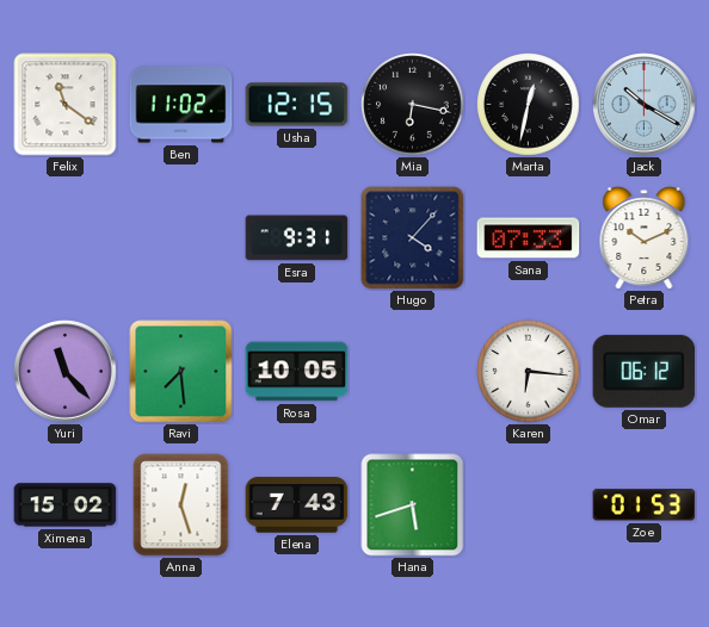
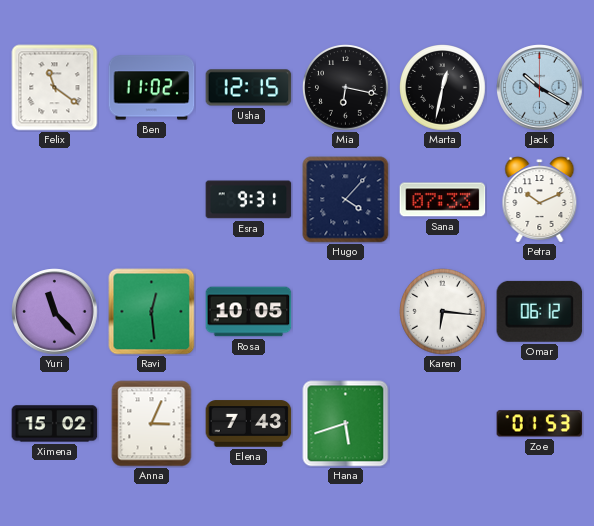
Ravi: 7:29 -> 12:29
Anna: 12:27 -> 3:04
